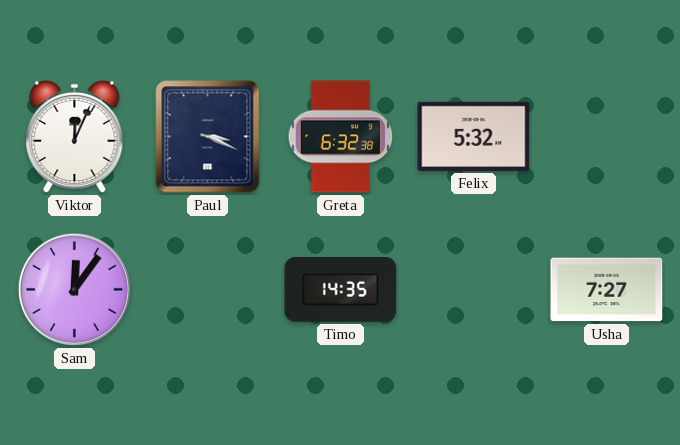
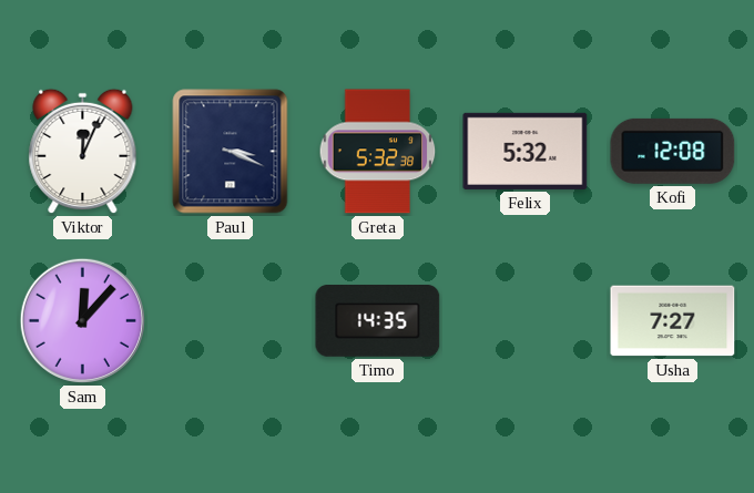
Greta: 6:32 -> 5:32
Kofi: none -> 12:08
Sam: 12:06 -> 12:07
